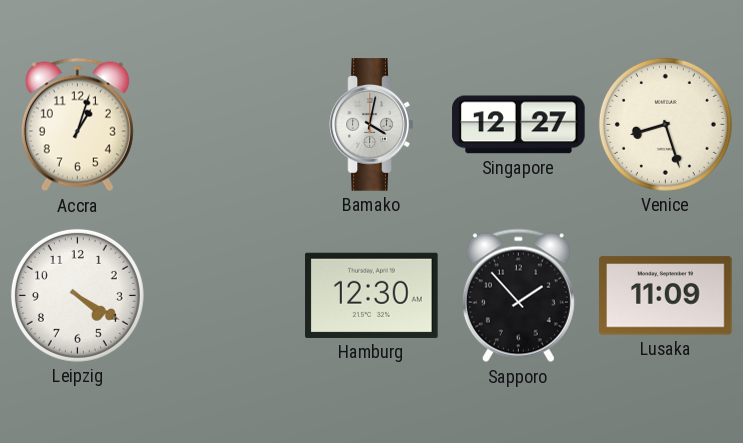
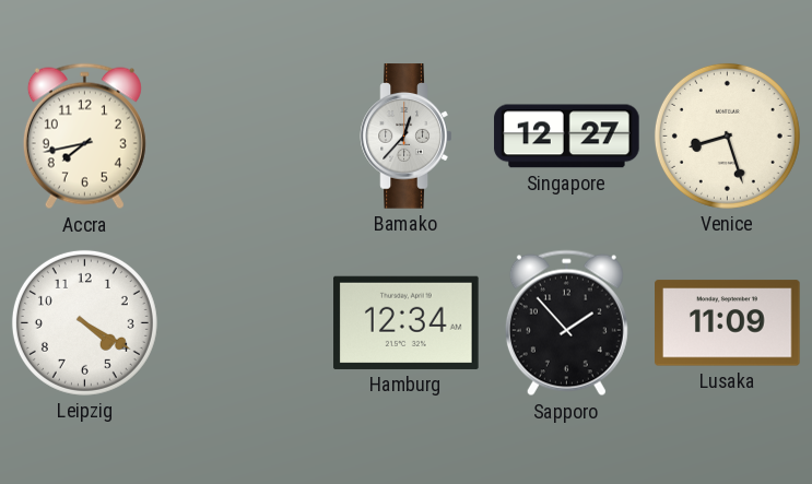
Accra: 1:03 -> 7:43
Bamako: 4:02 -> 12:37
Hamburg: 12:30 -> 12:34
